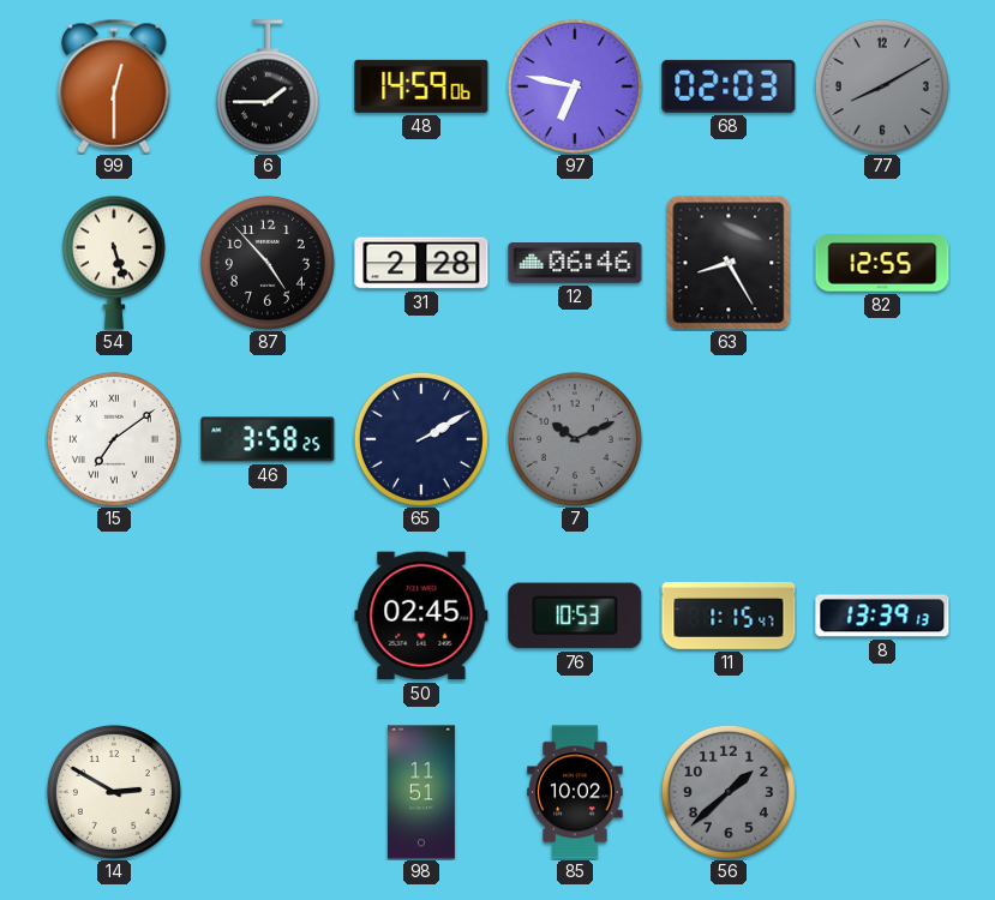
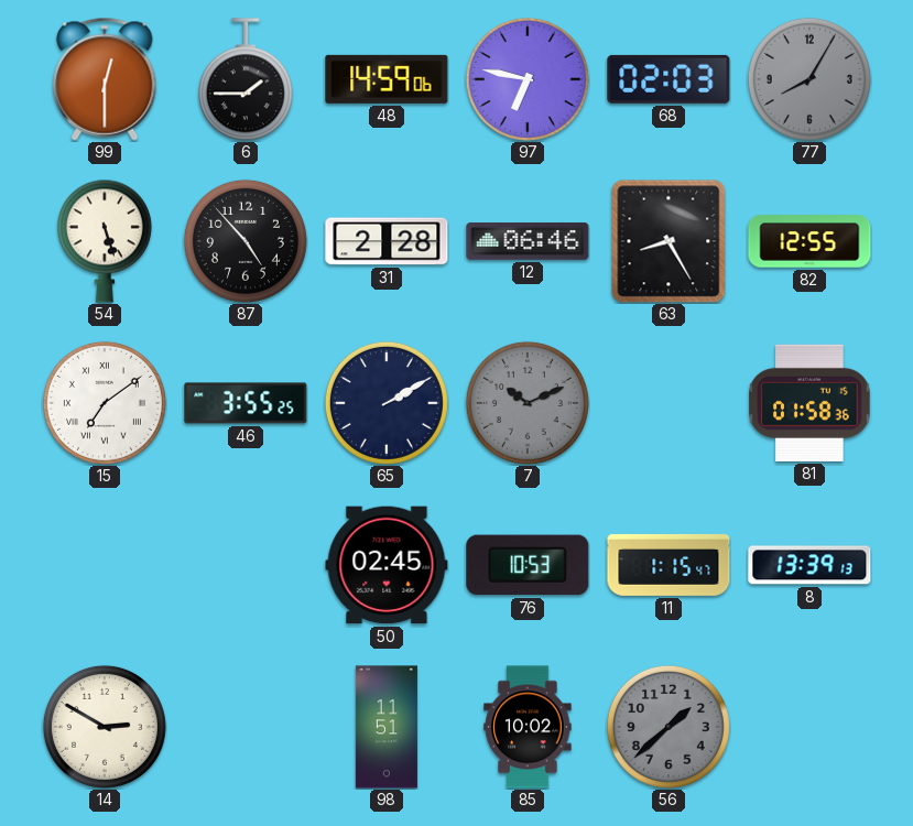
77: 8:10 -> 8:05
46: 3:58 -> 3:55
81: none -> 01:58
